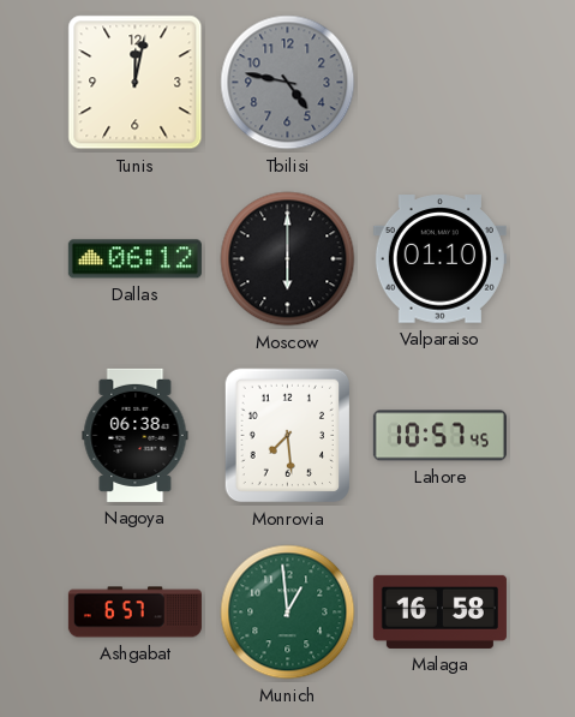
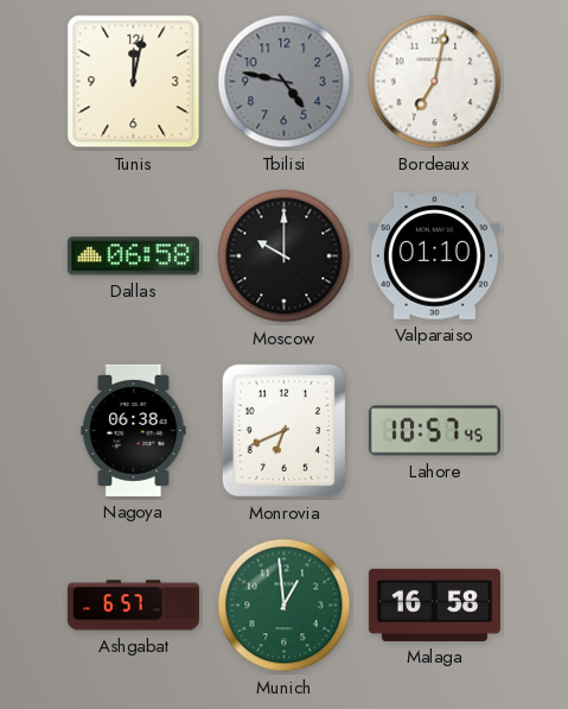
Bordeaux: none -> 7:02
Dallas: 06:12 -> 06:58
Moscow: 6:00 -> 10:00
Monrovia: 7:29 -> 6:41
